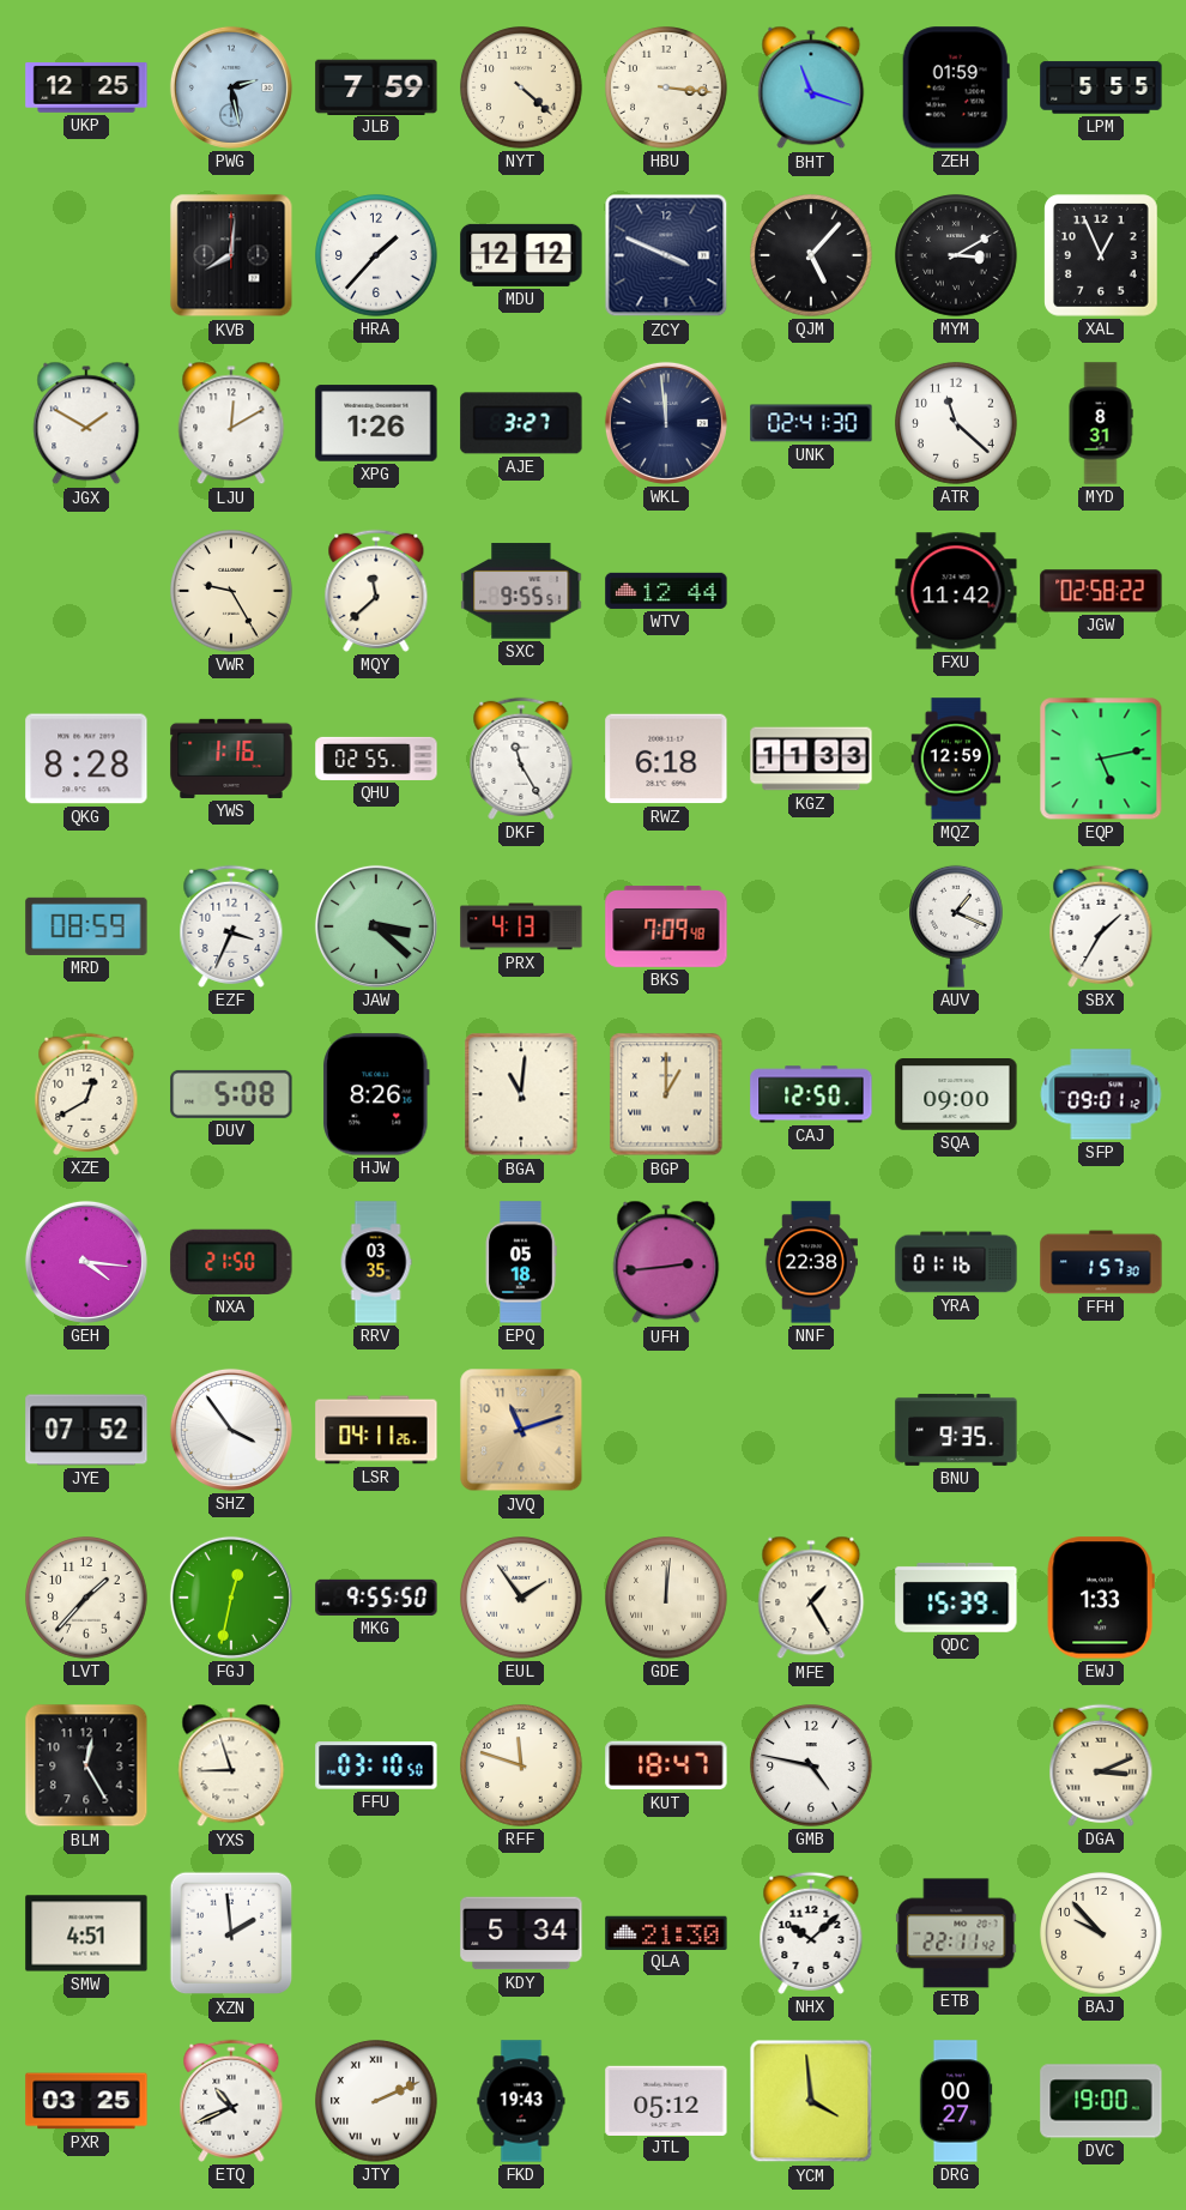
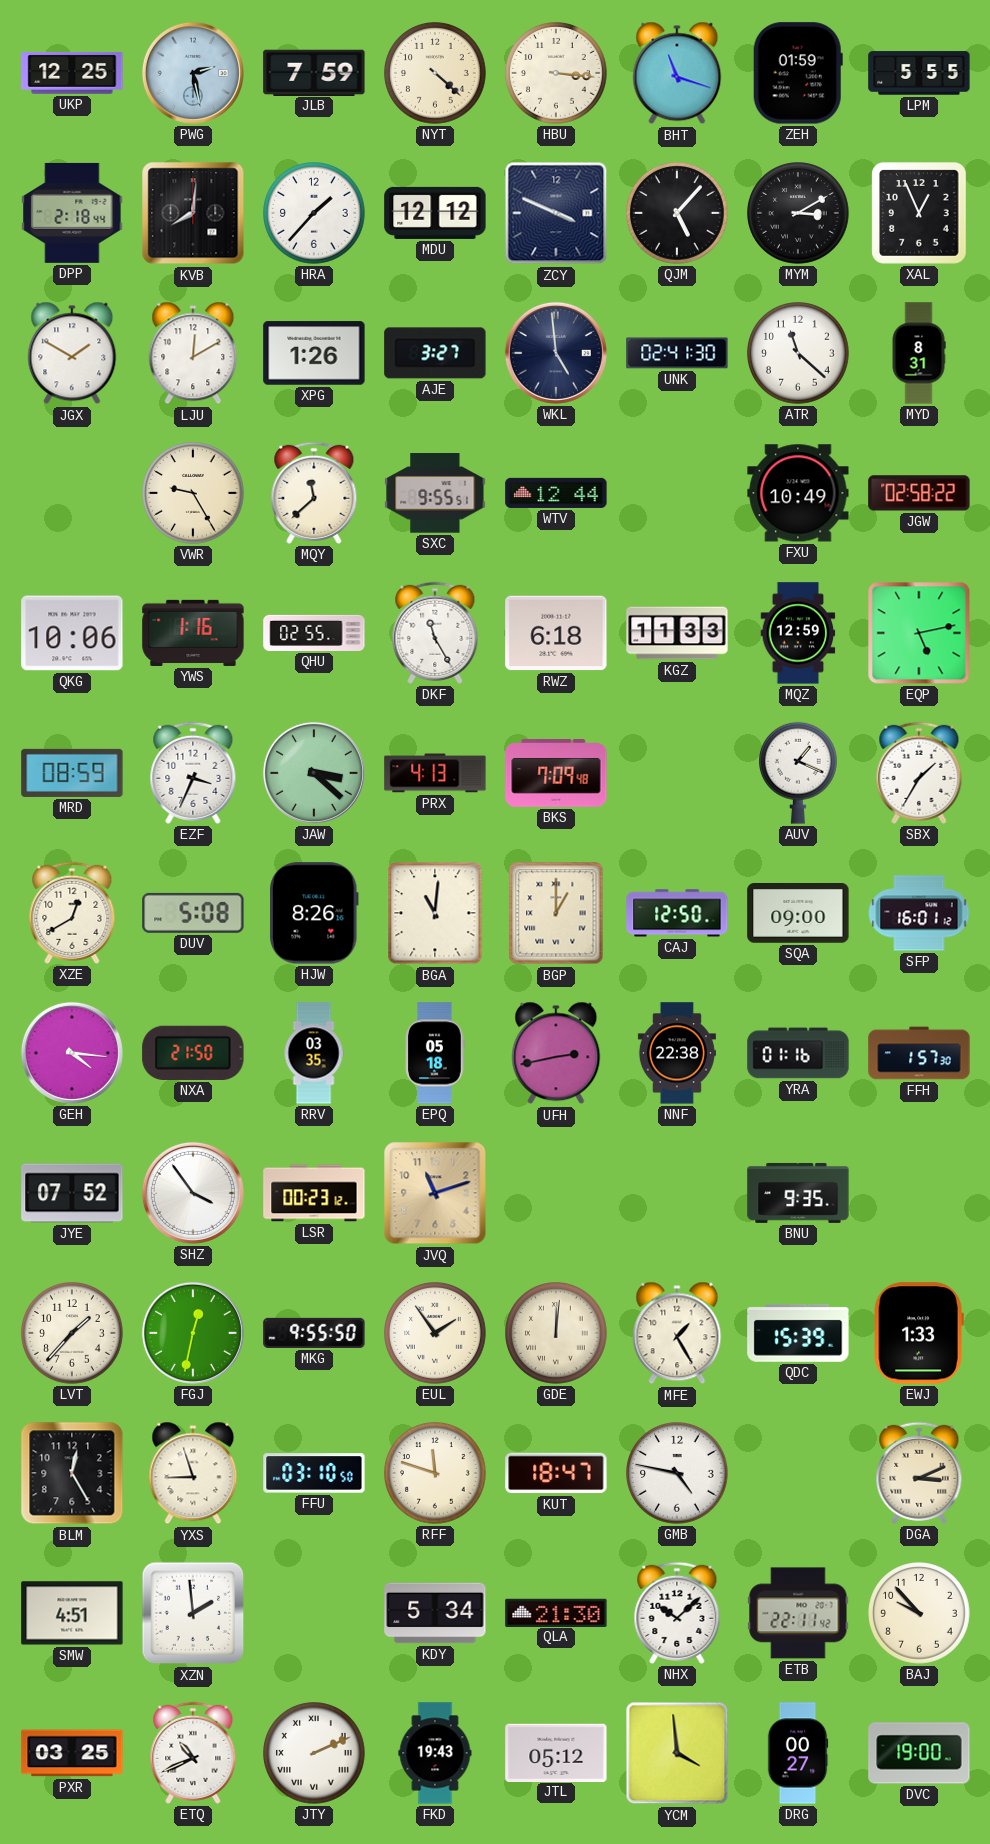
DPP: none -> 2:18
WKL: 11:59 -> 4:59
FXU: 11:42 -> 10:49
QKG: 8:28 -> 10:06
SFP: 09:01 -> 16:01
UFH: 2:44 -> 2:43
LSR: 04:11 -> 00:23
